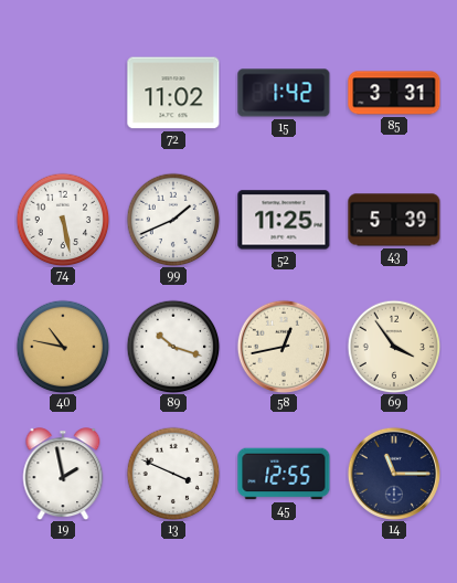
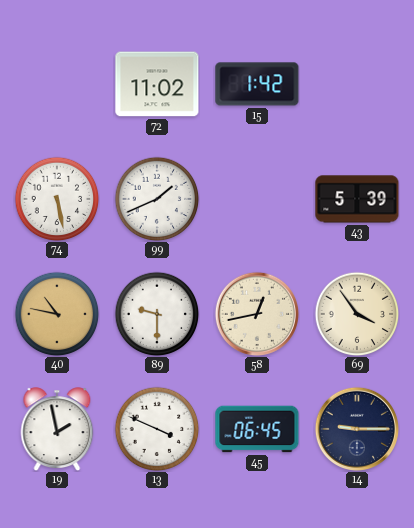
85: 3:31 -> none
52: 11:25 -> none
89: 10:18 -> 9:30
45: 12:55 -> 06:45
14: 11:15 -> 9:15
